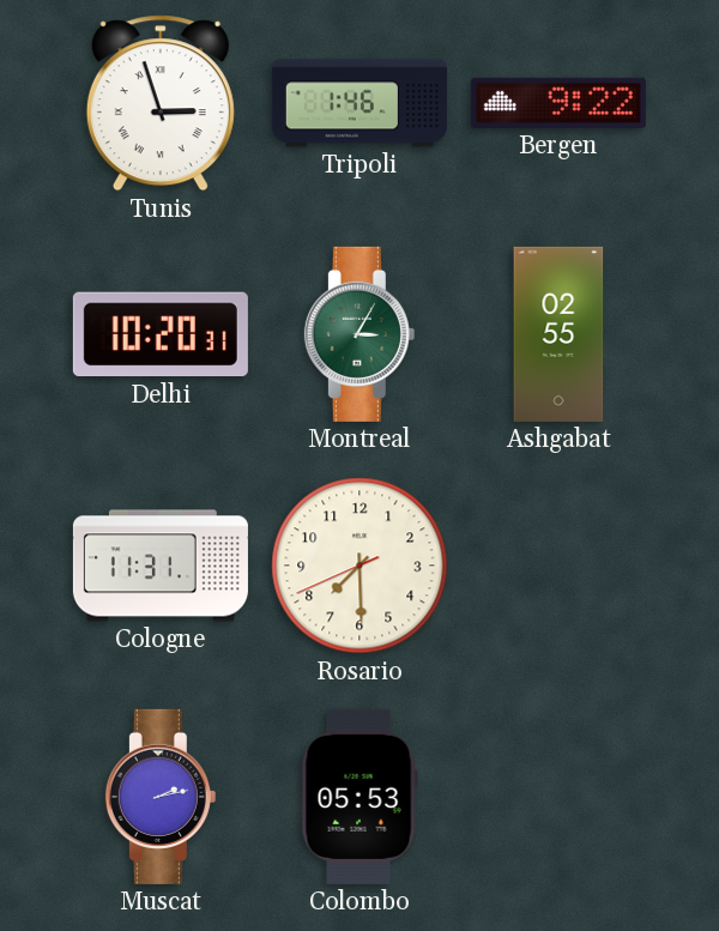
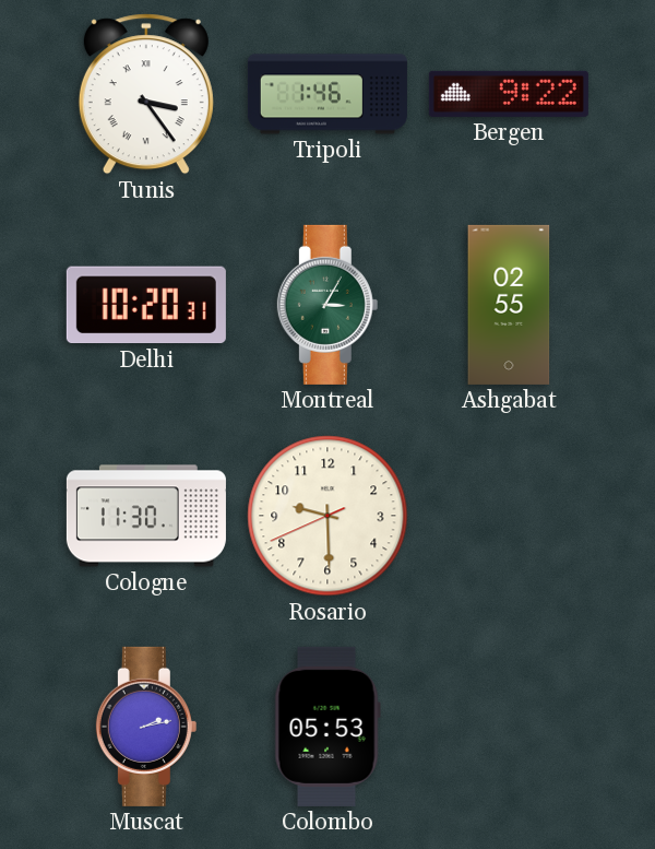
Tunis: 2:57 -> 3:24
Cologne: 11:31 -> 11:30
Rosario: 7:29 -> 9:29
